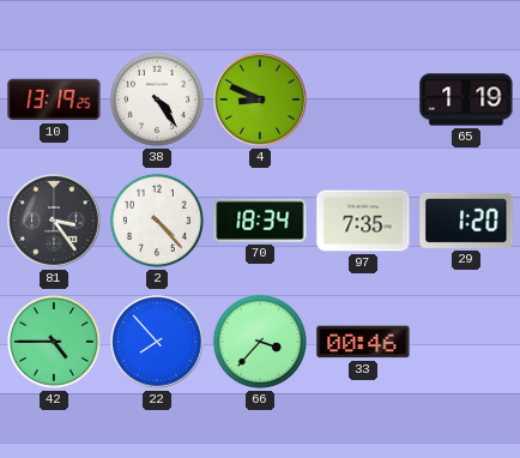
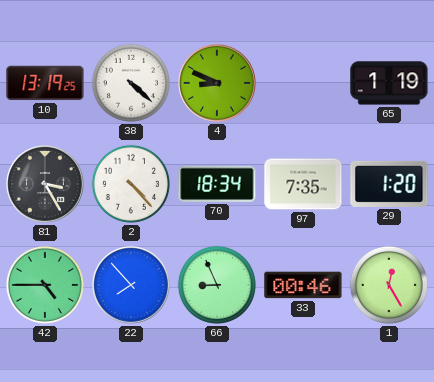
38: 4:24 -> 4:22
81: 3:24 -> 3:25
66: 3:37 -> 8:56
1: none -> 12:25
